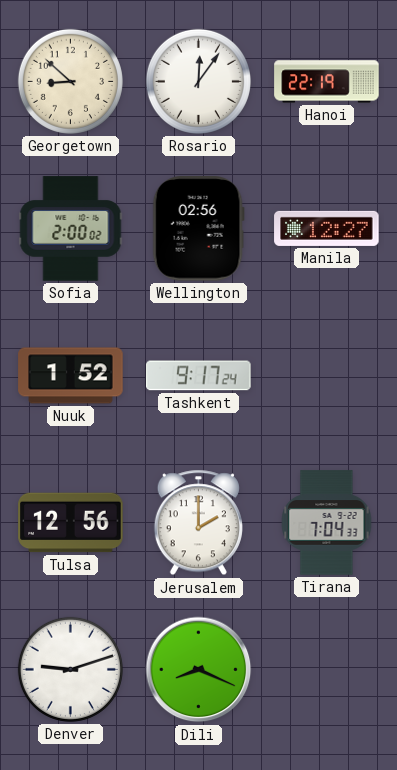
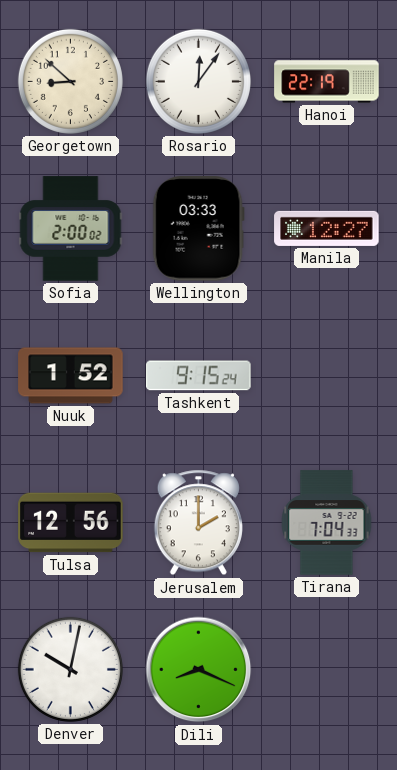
Wellington: 02:56 -> 03:33
Tashkent: 9:17 -> 9:15
Denver: 9:12 -> 10:02
